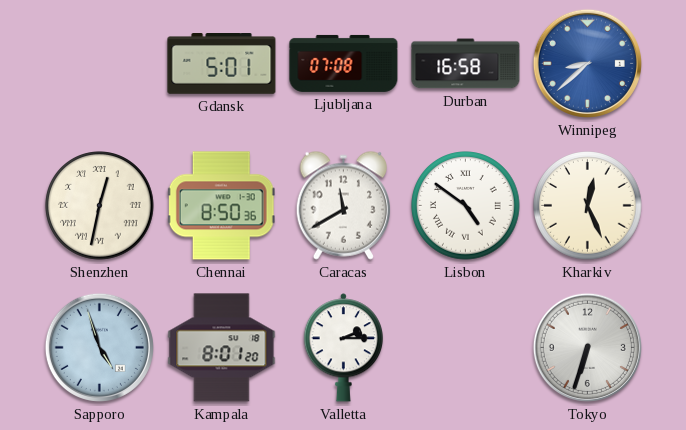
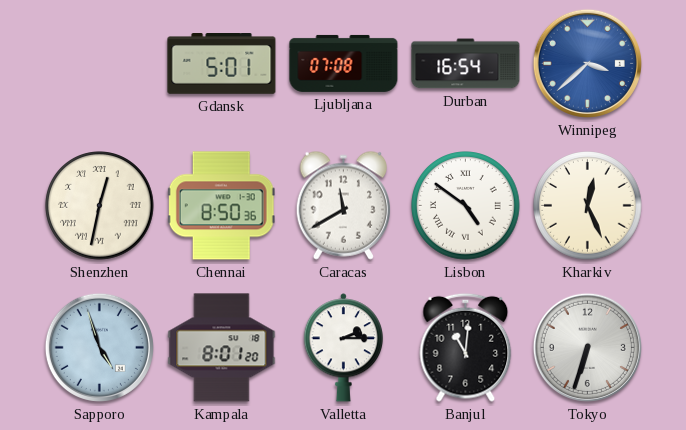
Durban: 16:58 -> 16:54
Winnipeg: 8:38 -> 3:38
Banjul: none -> 11:01
